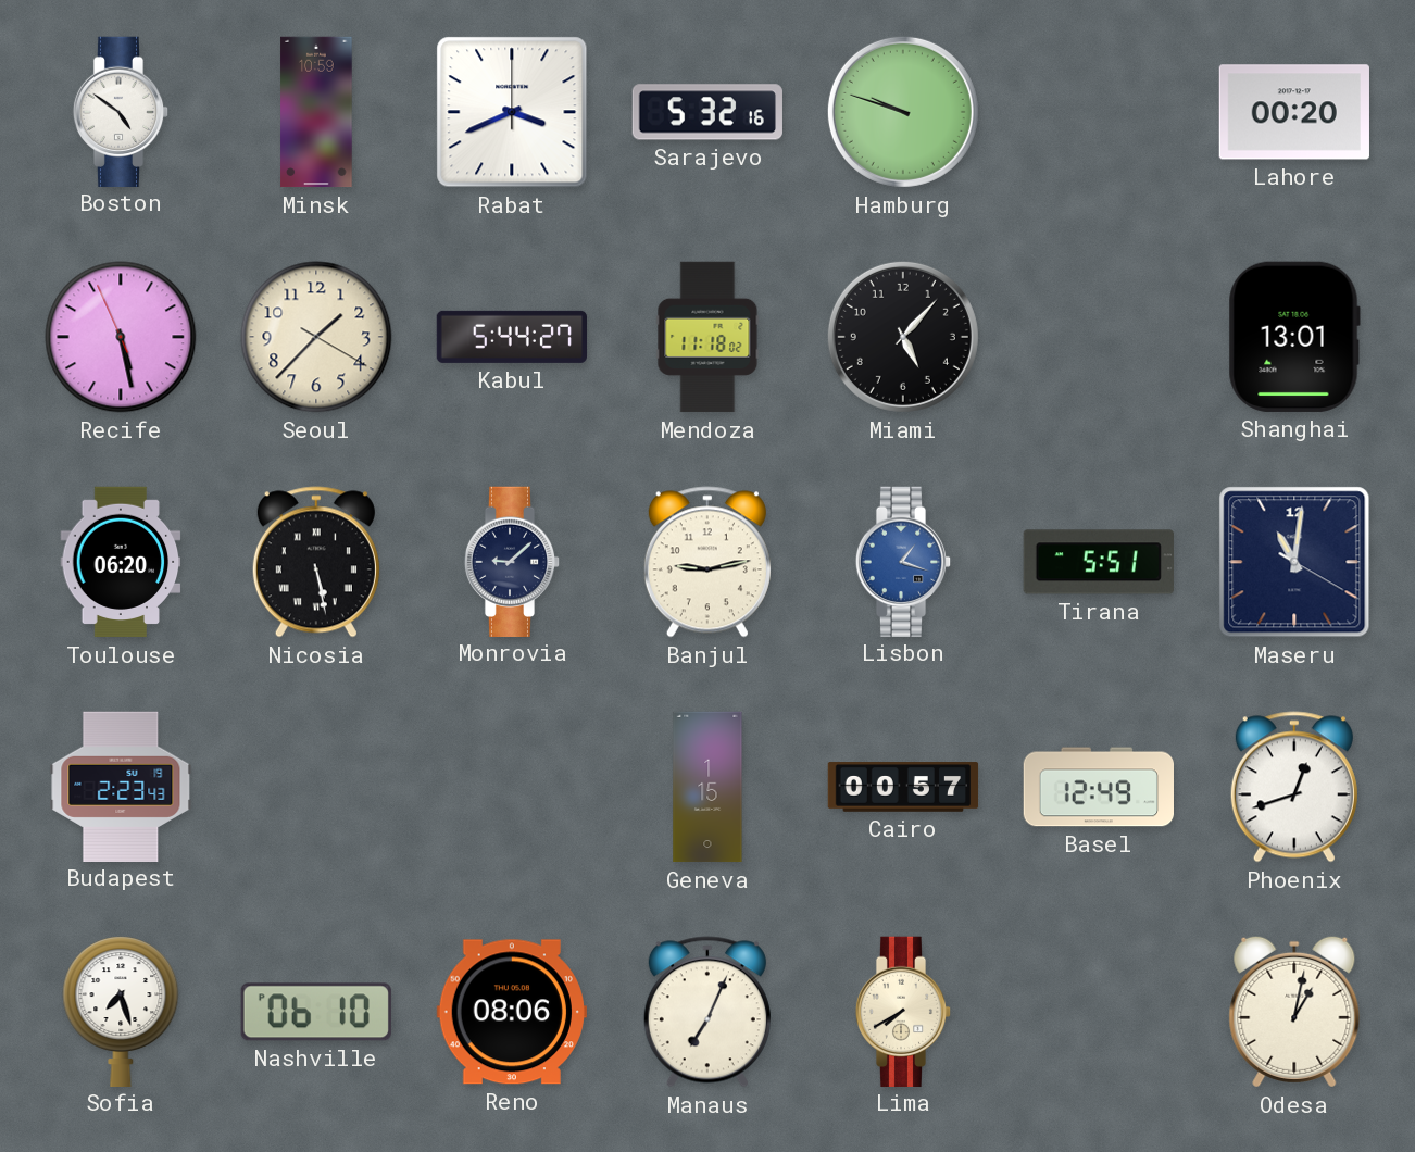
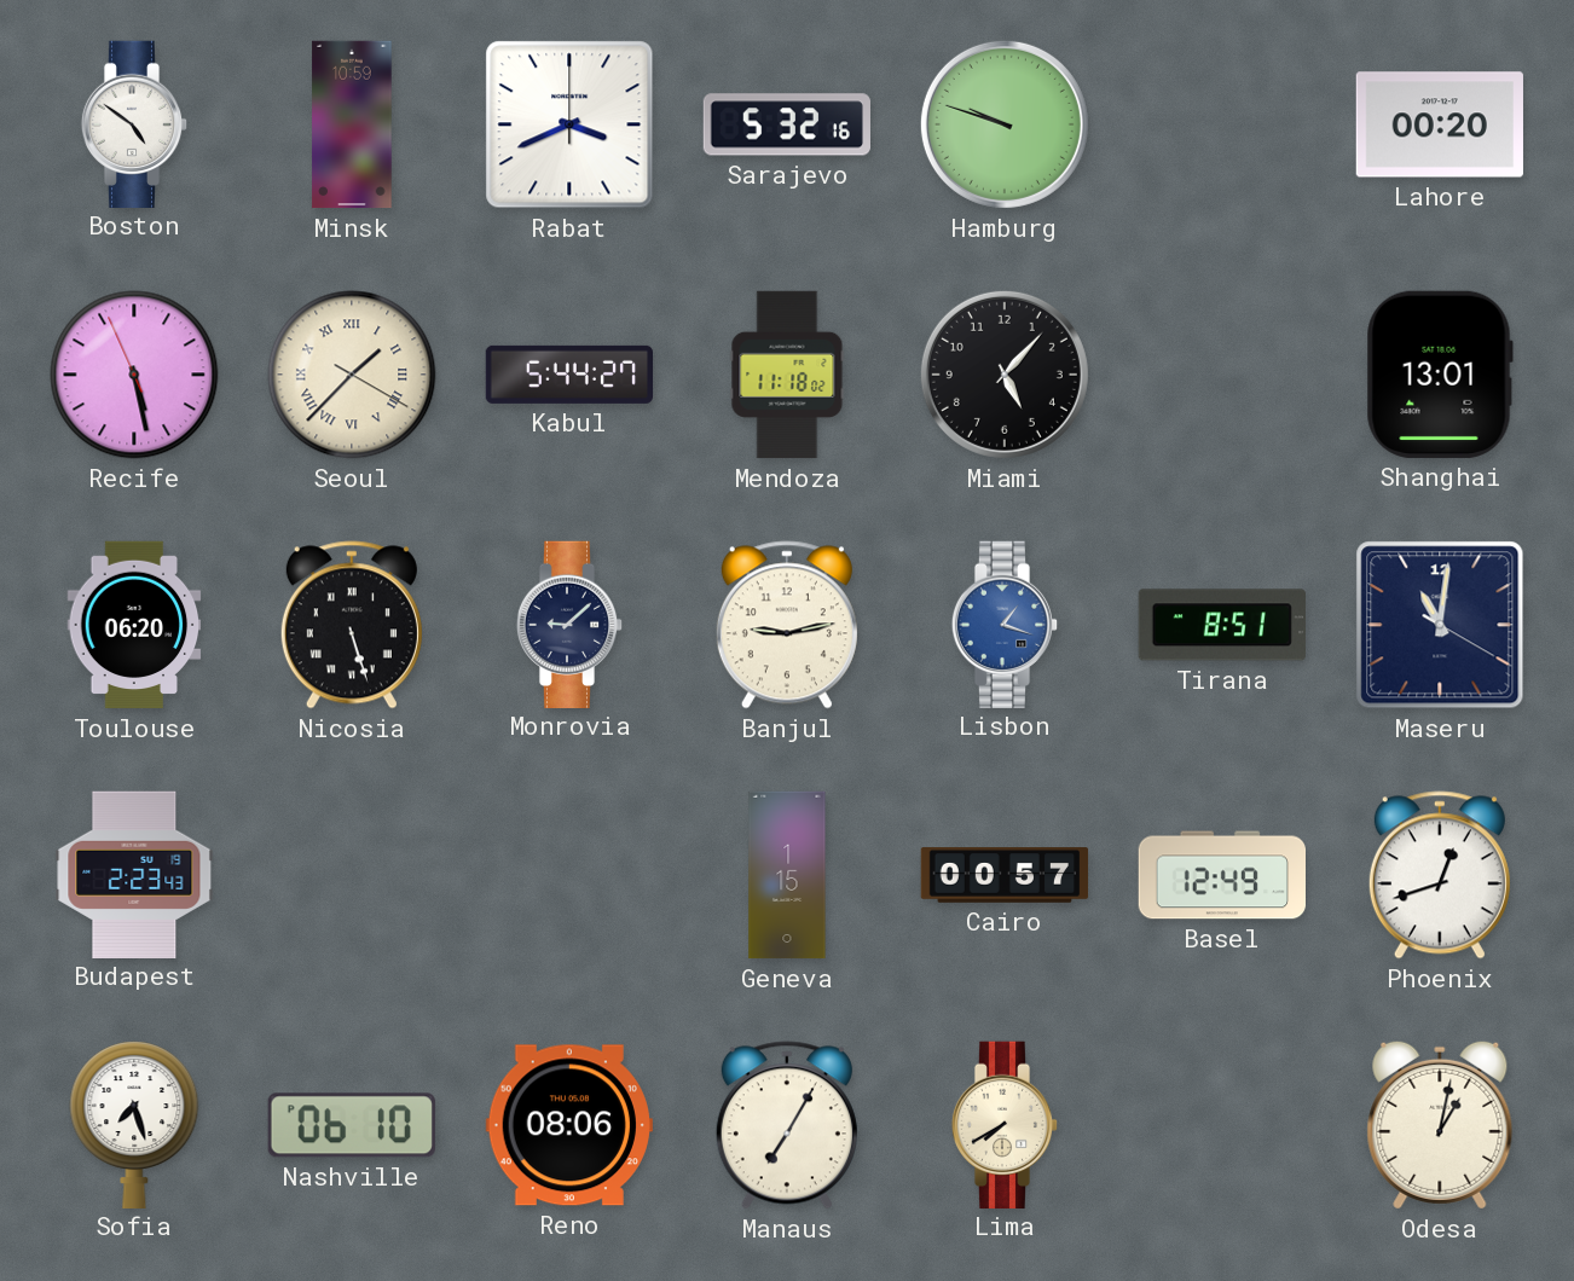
Seoul numerals: Arabic -> Roman
Nicosia: 5:28 -> 5:27
Tirana: 5:51 -> 8:51
Manaus: 7:04 -> 7:05
